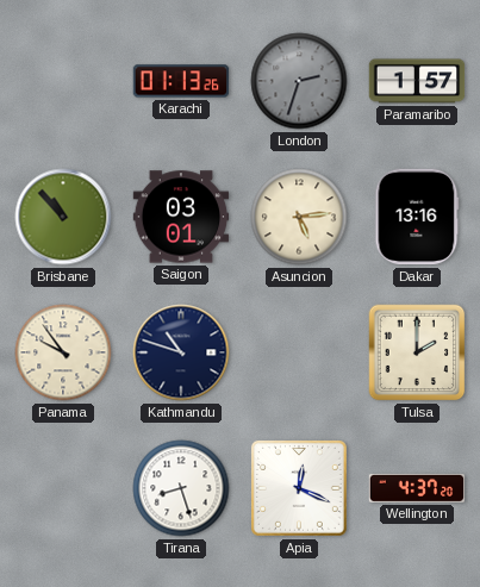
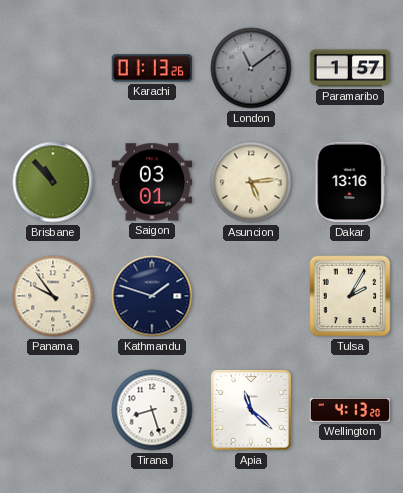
London: 2:33 -> 11:09
Kathmandu: 10:48 -> 1:48
Tulsa: 2:00 -> 2:05
Apia: 12:19 -> 11:22
Wellington: 4:37 -> 4:13
